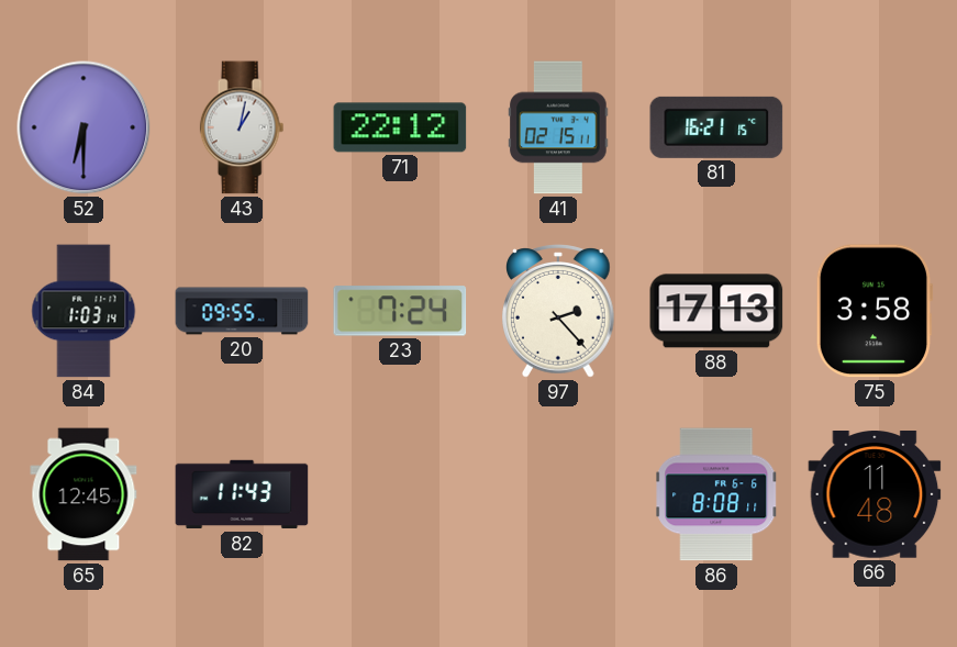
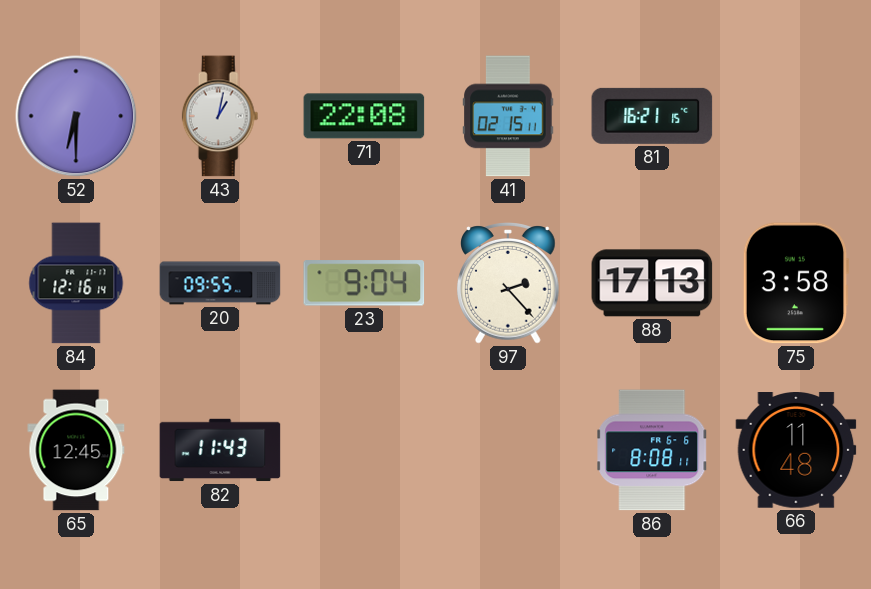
71: 22:12 -> 22:08
84: 1:03 -> 12:16
23: 7:24 -> 9:04
